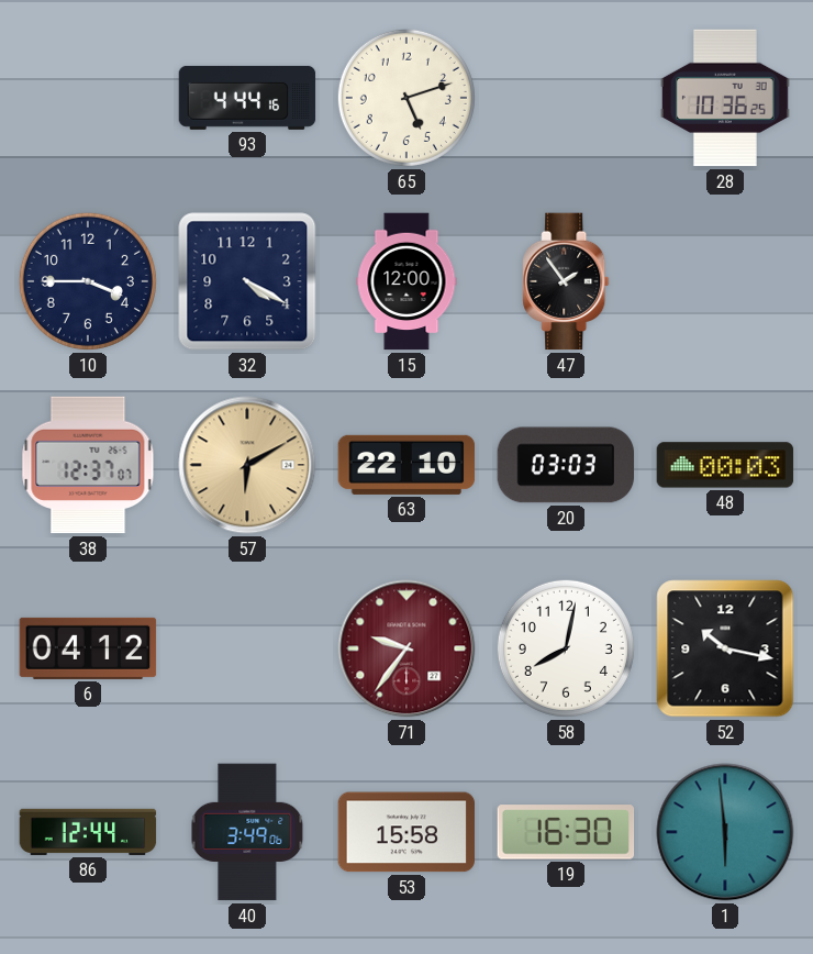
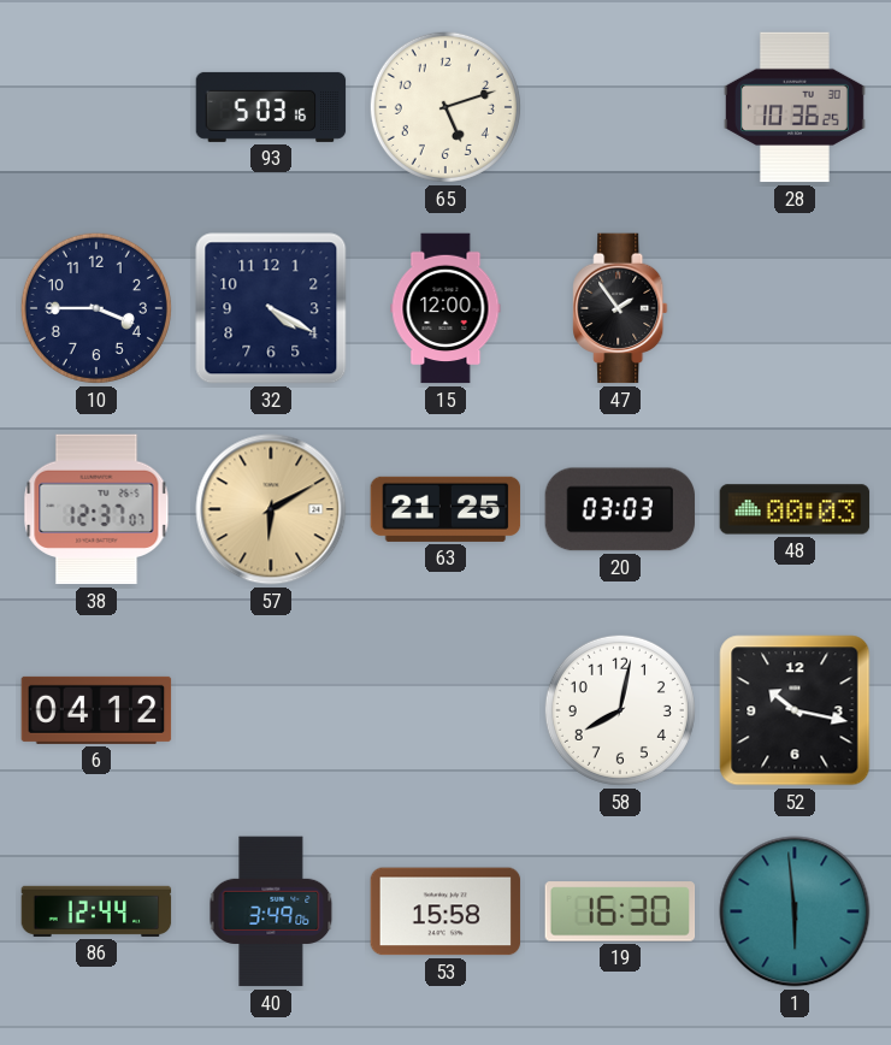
93: 4:44 -> 5:03
63: 22:10 -> 21:25
71: 9:36 -> none
